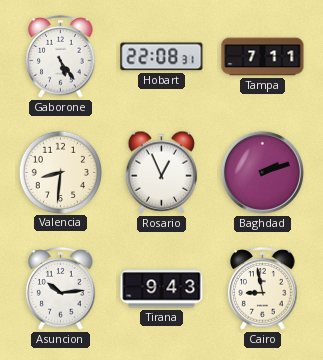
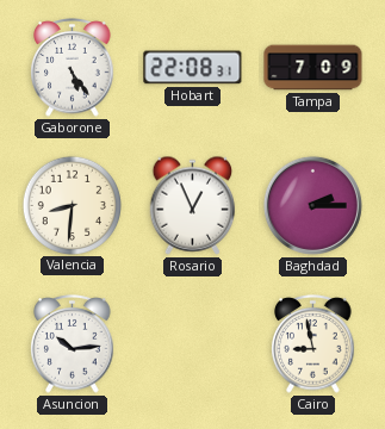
Tampa: 7:11 -> 7:09
Baghdad: 2:12 -> 2:15
Tirana: 9:43 -> none
